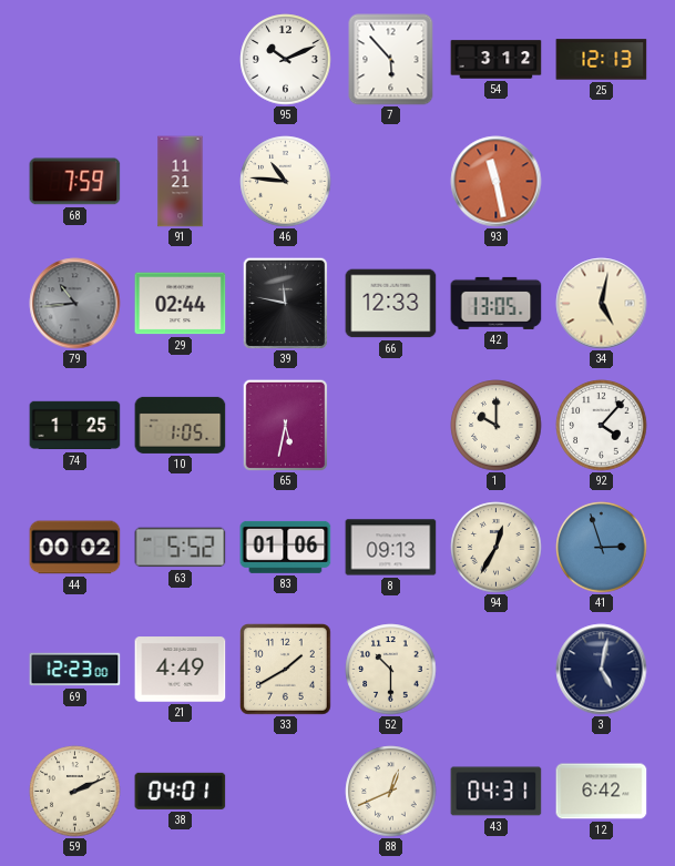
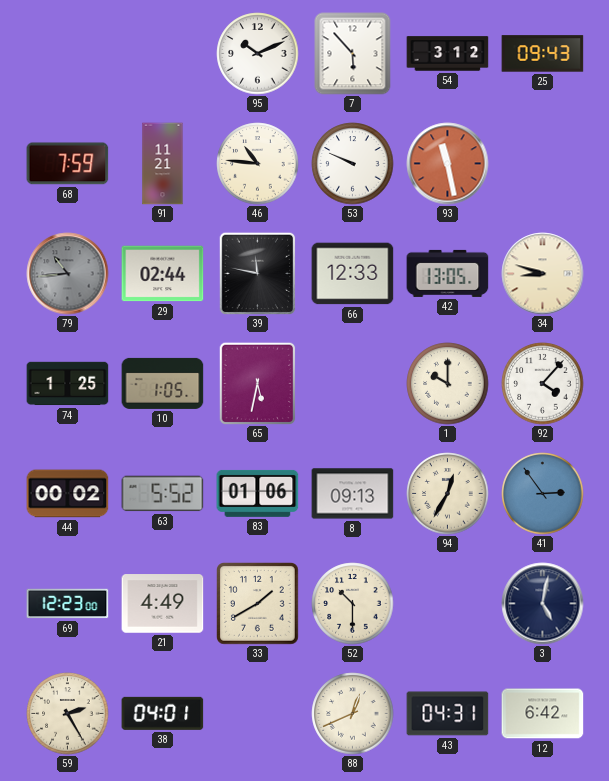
25: 12:13 -> 09:43
53: none -> 9:49
34: 5:02 -> 8:48
41: 2:57 -> 2:54
59: 2:11 -> 2:25
